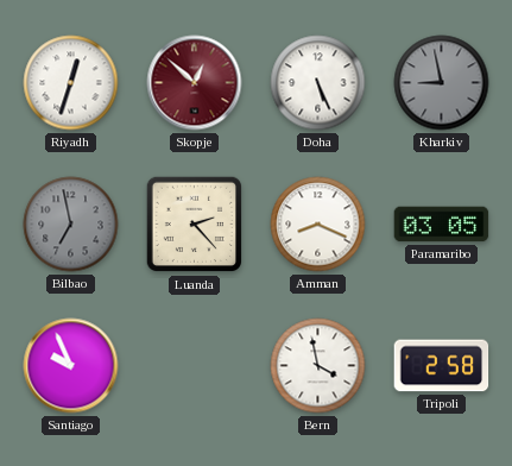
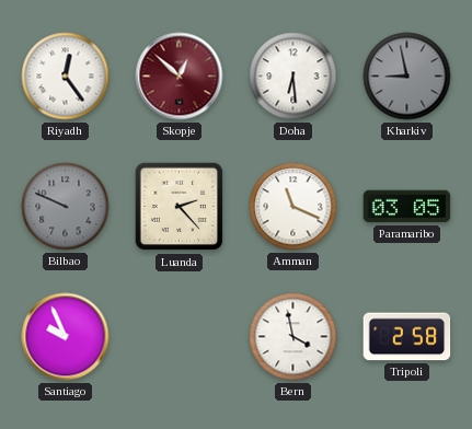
Riyadh: 12:33 -> 12:24
Doha: 5:26 -> 6:29
Bilbao: 6:58 -> 9:49
Amman: 8:19 -> 11:19
